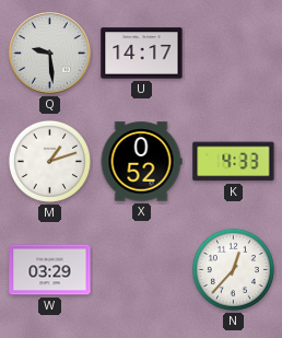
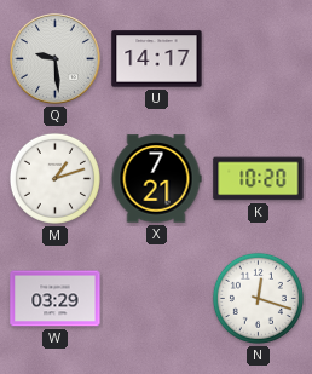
X: 0:52 -> 7:21
K: 4:33 -> 10:20
N: 12:37 -> 12:18
